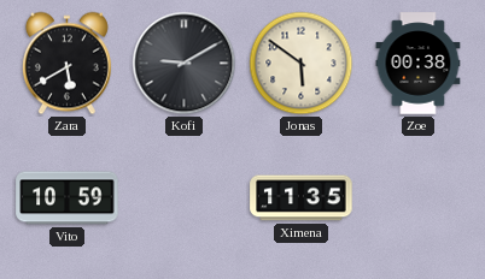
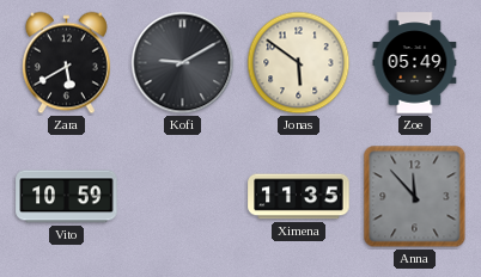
Zoe: 00:38 -> 05:49
Anna: none -> 11:53
